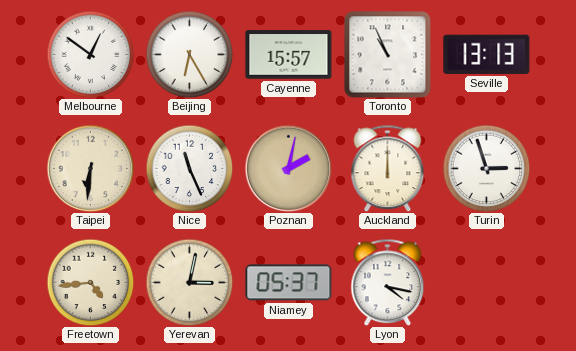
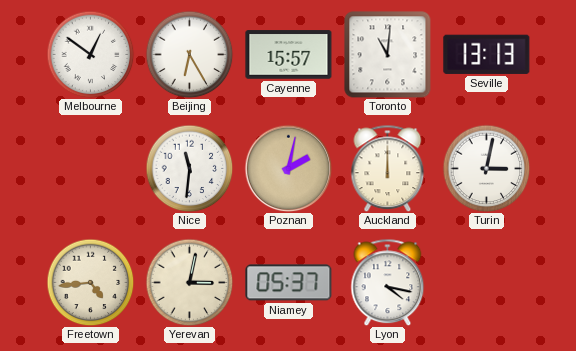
Toronto: 10:56 -> 11:01
Taipei: 6:31 -> none
Nice: 11:26 -> 11:31
Turin: 2:57 -> 3:02
